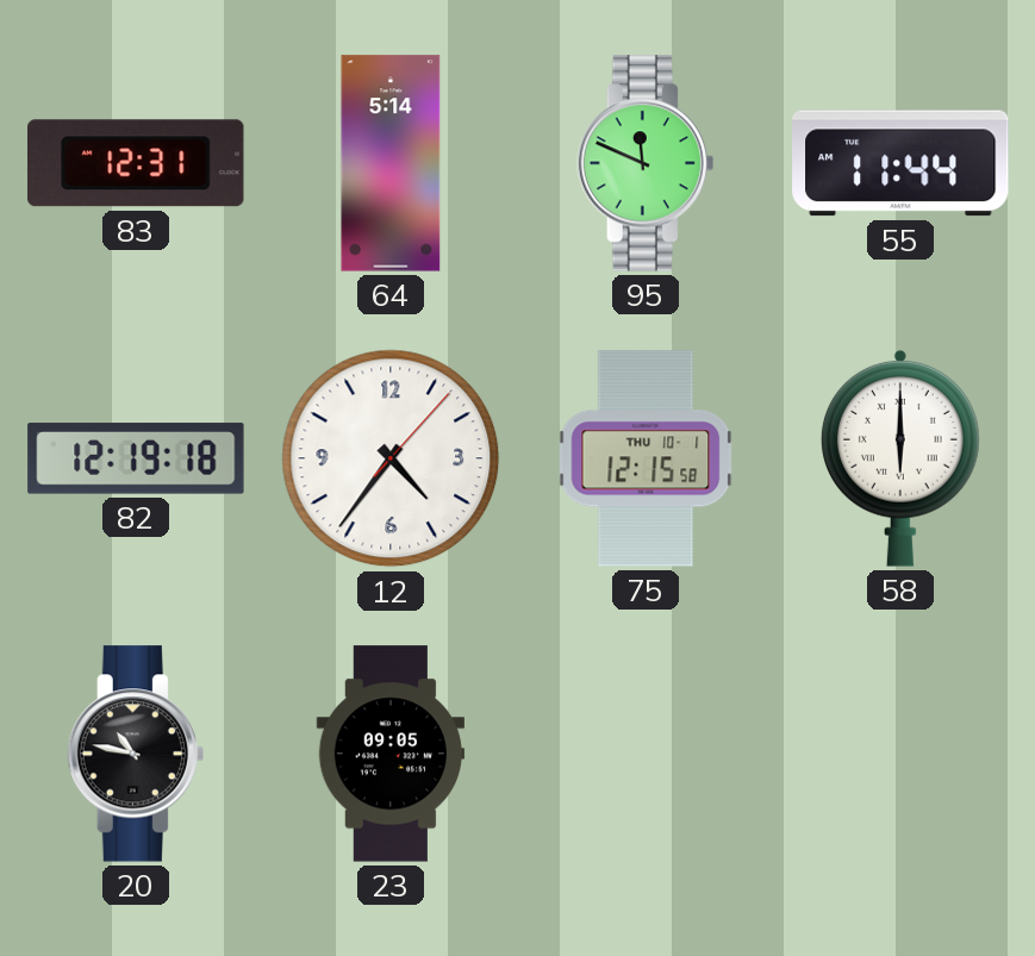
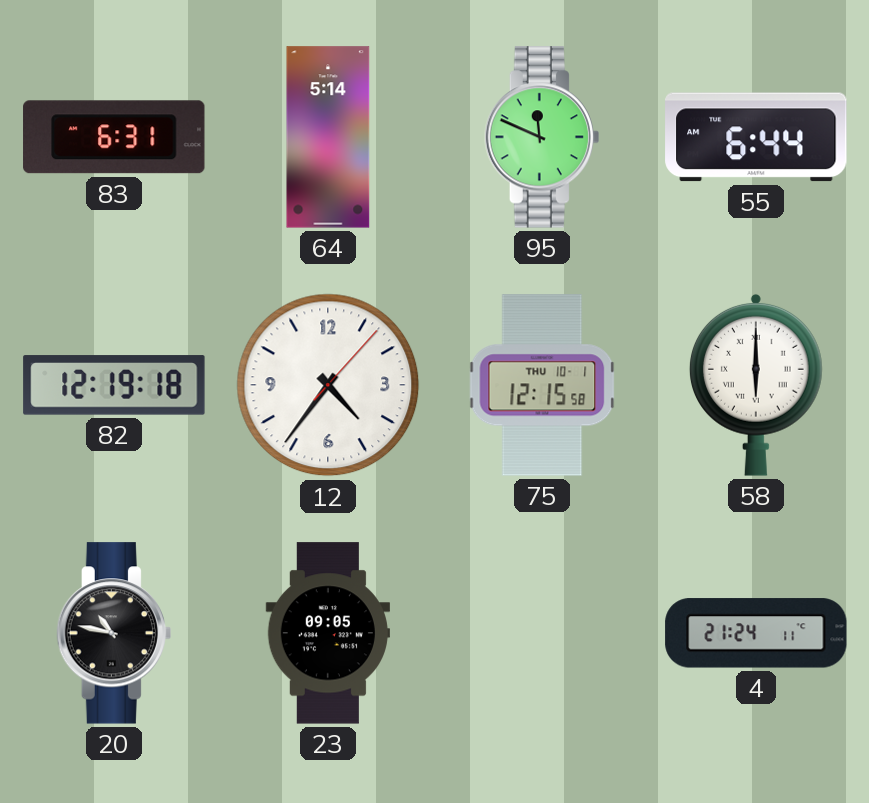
83: 12:31 -> 6:31
55: 11:44 -> 6:44
4: none -> 21:24
